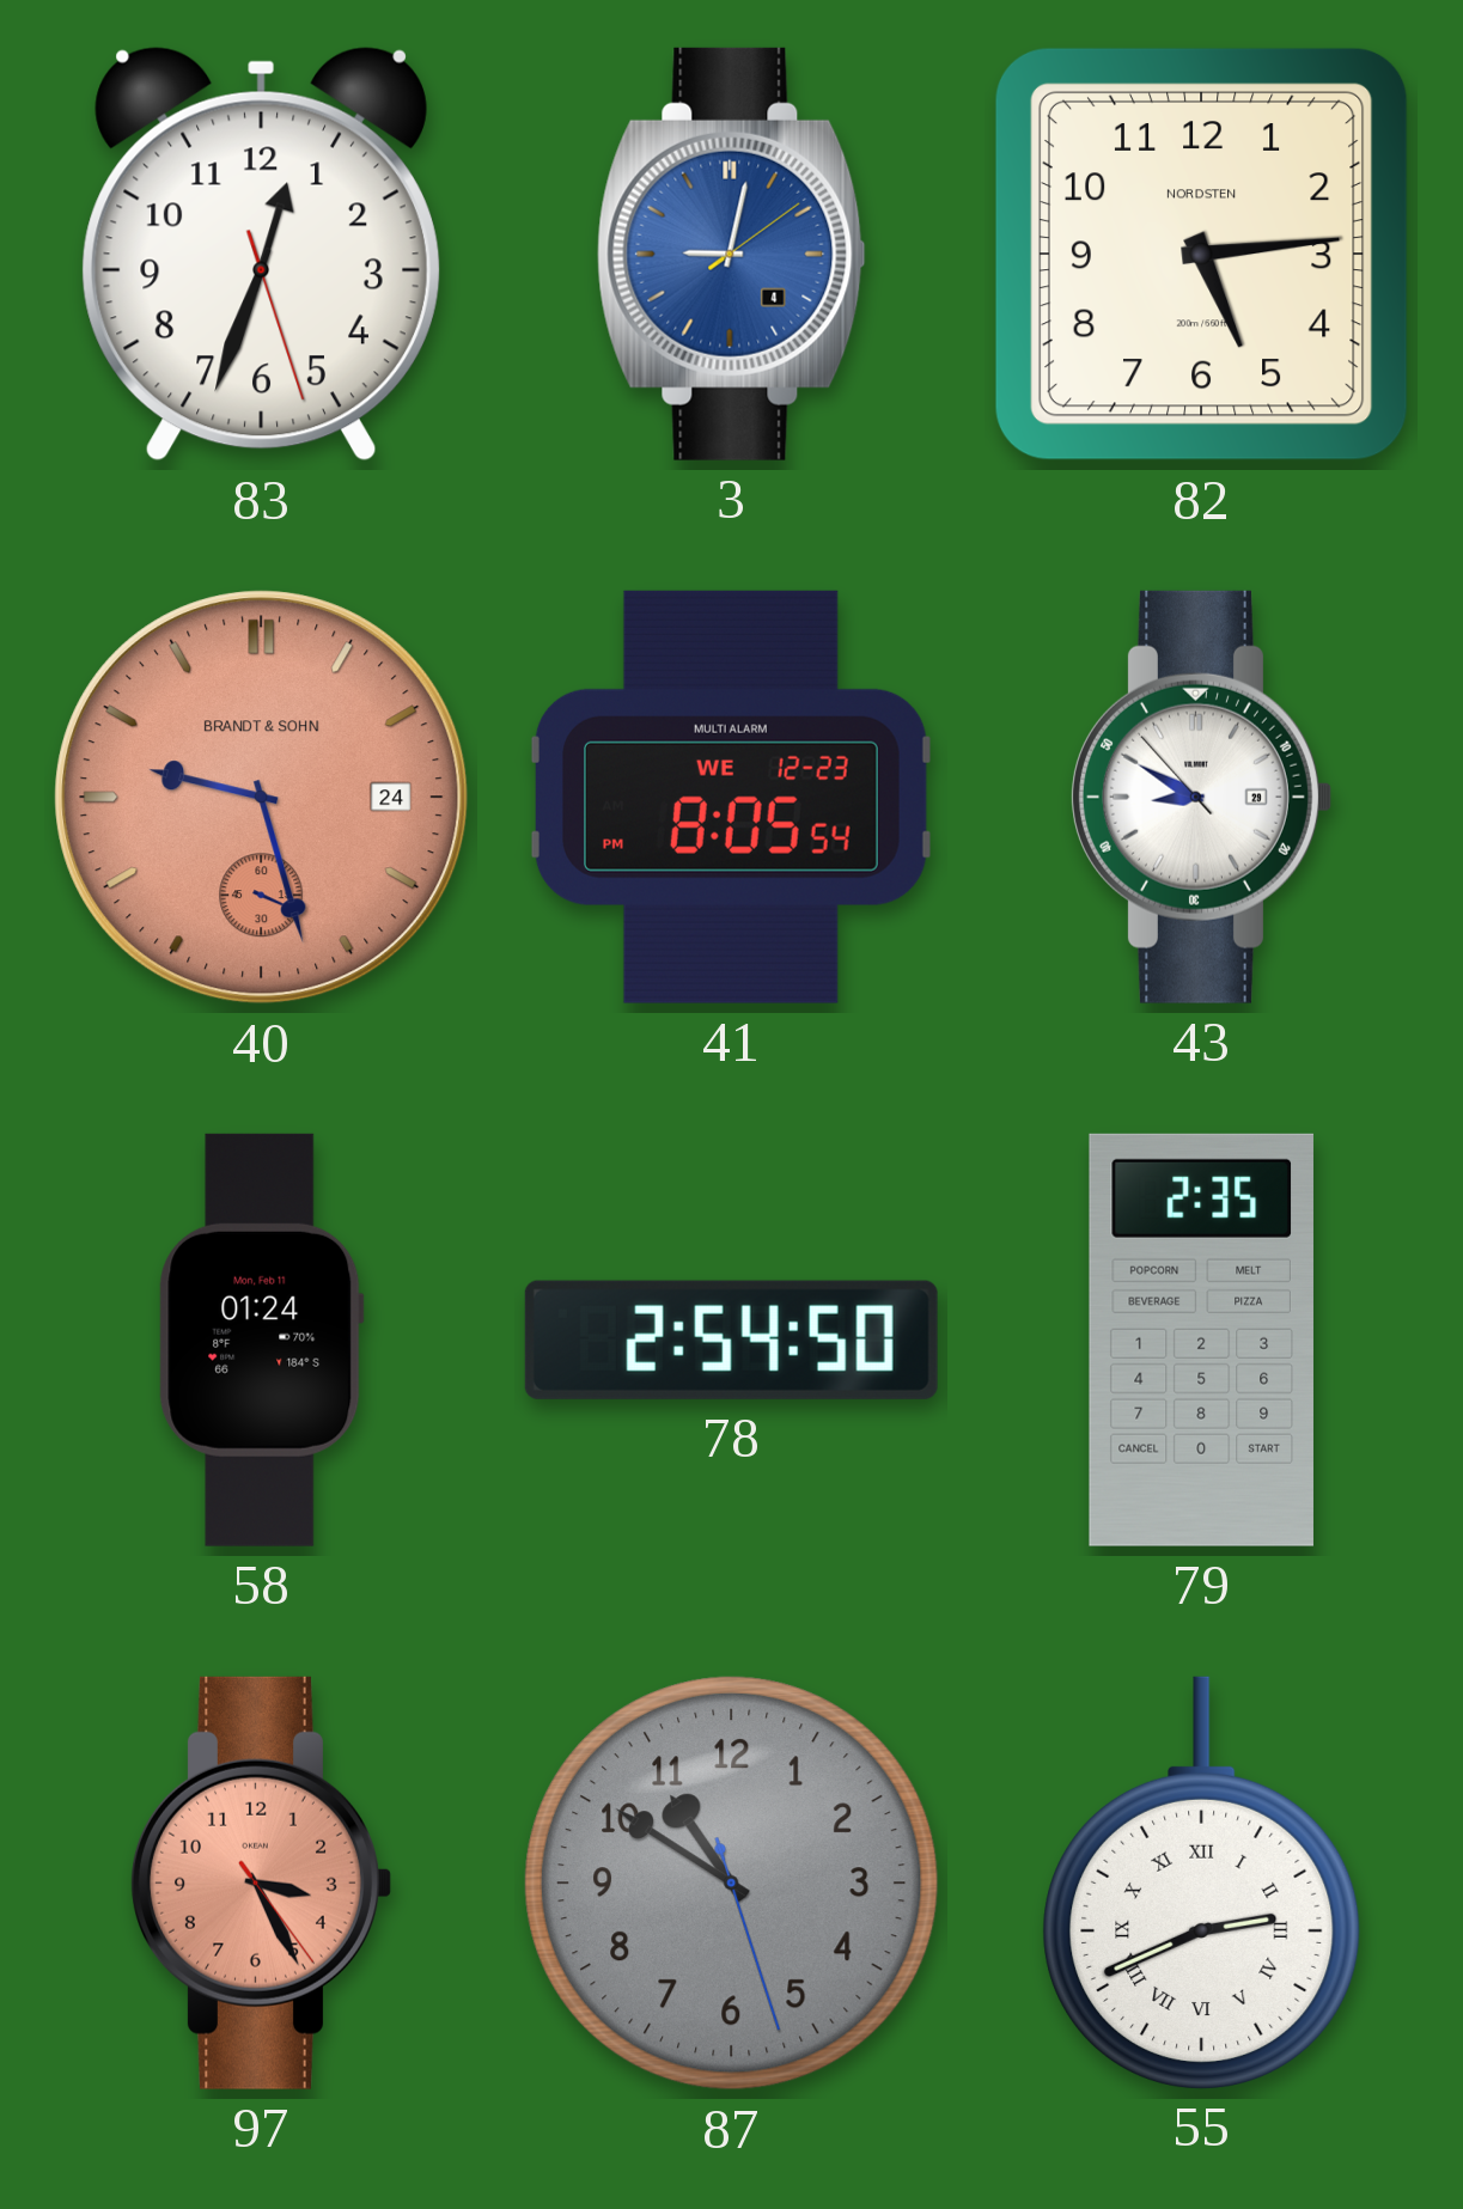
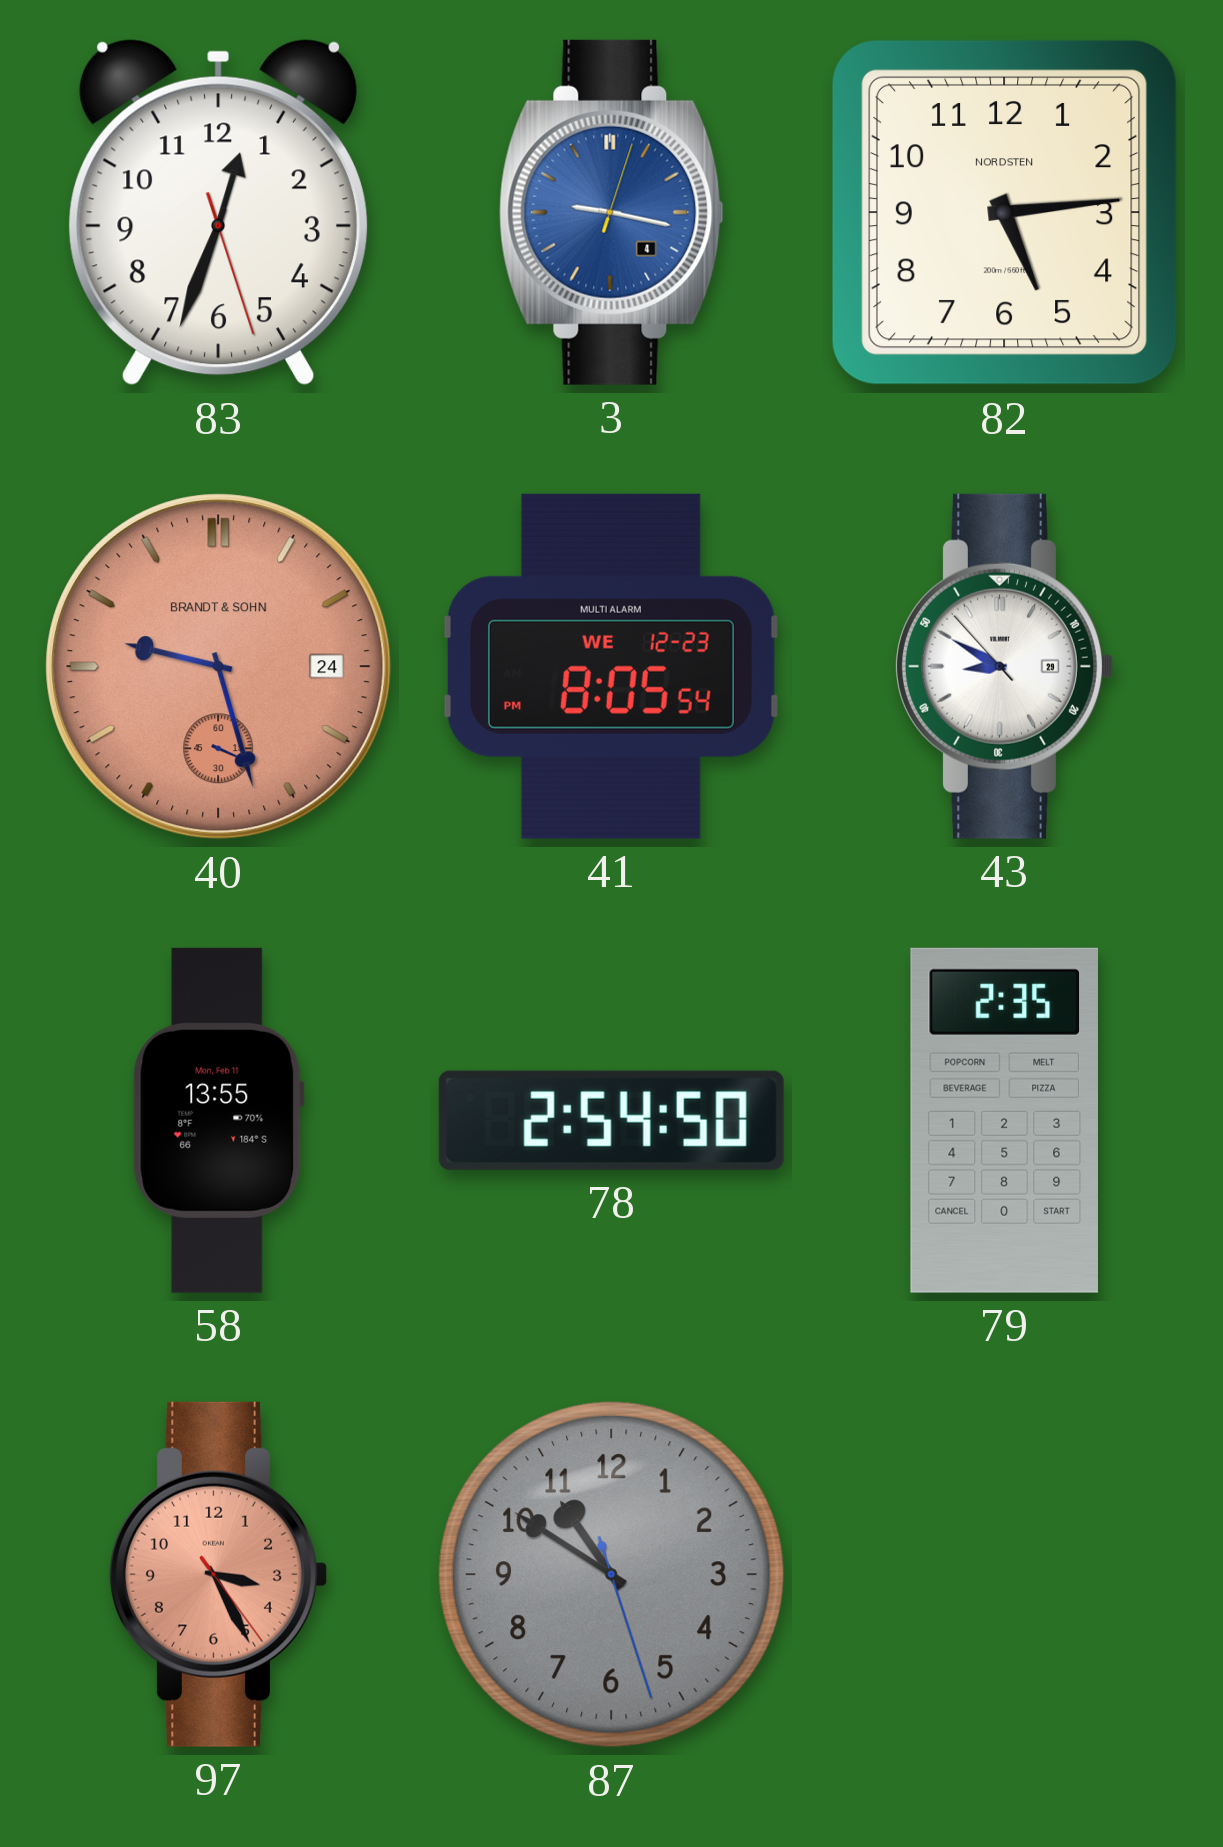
3: 9:02 -> 9:17
58: 01:24 -> 13:55
55: 2:41 -> none
